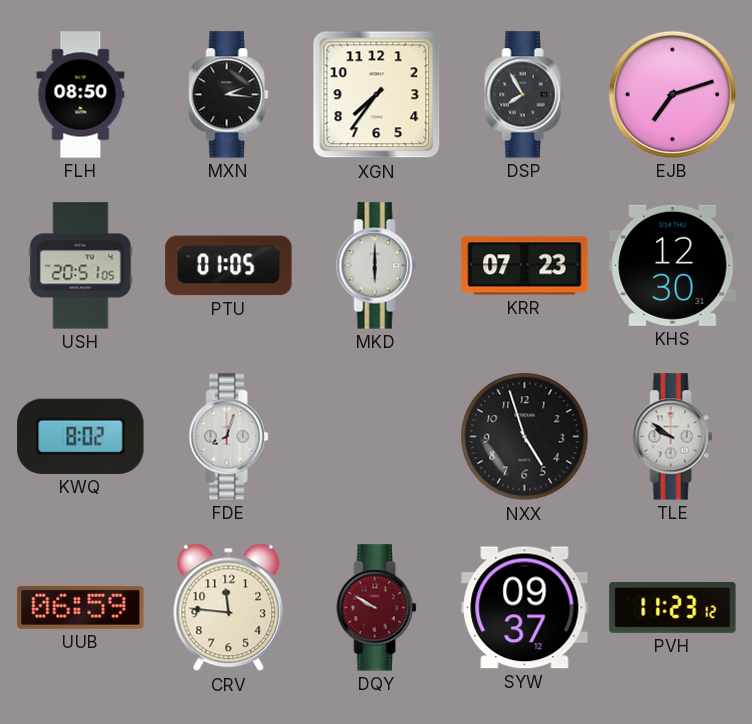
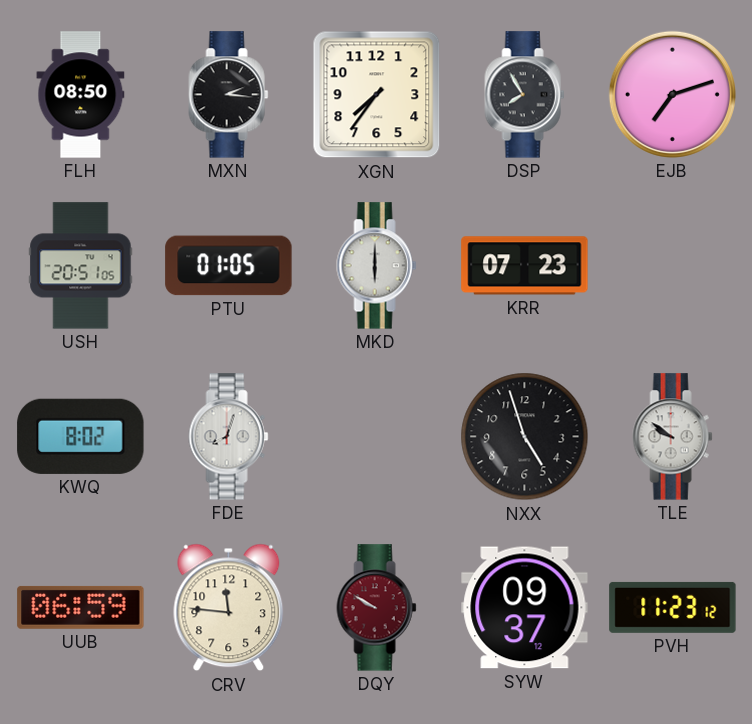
KHS: 12:30 -> none
